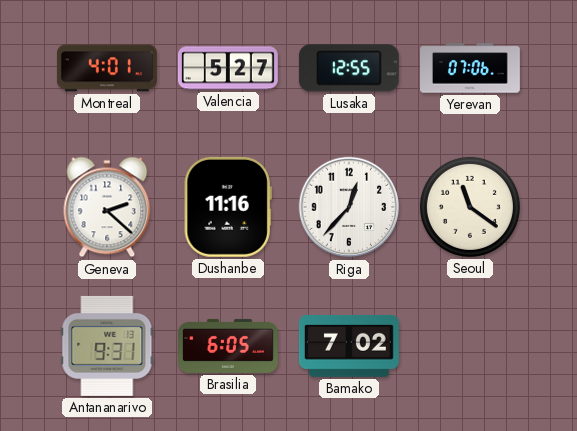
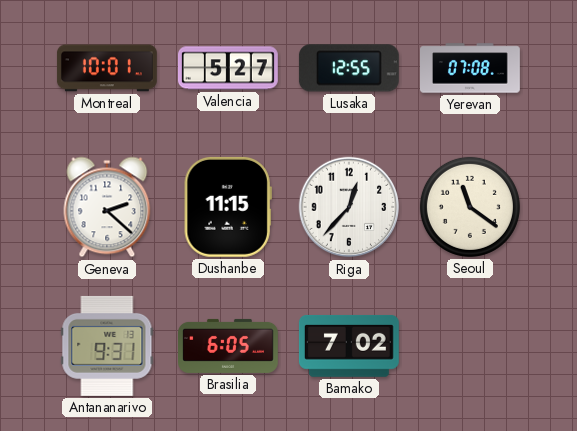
Montreal: 4:01 -> 10:01
Yerevan: 07:06 -> 07:08
Dushanbe: 11:16 -> 11:15
